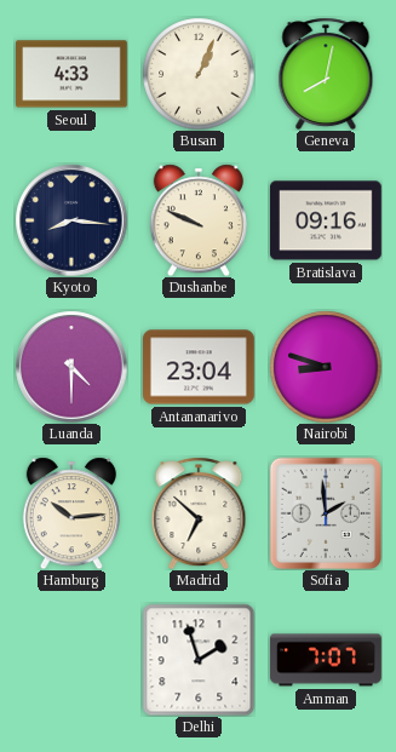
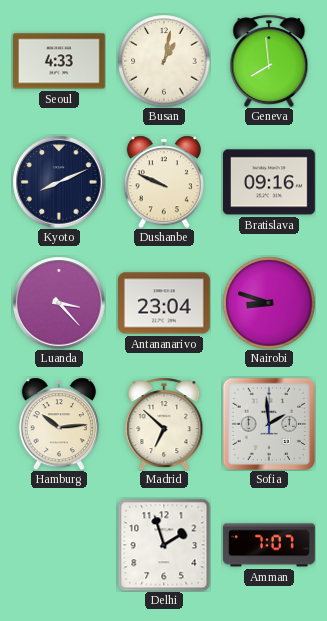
Busan: 1:04 -> 1:02
Geneva: 8:02 -> 7:59
Kyoto: 8:16 -> 8:11
Luanda: 4:30 -> 3:23
